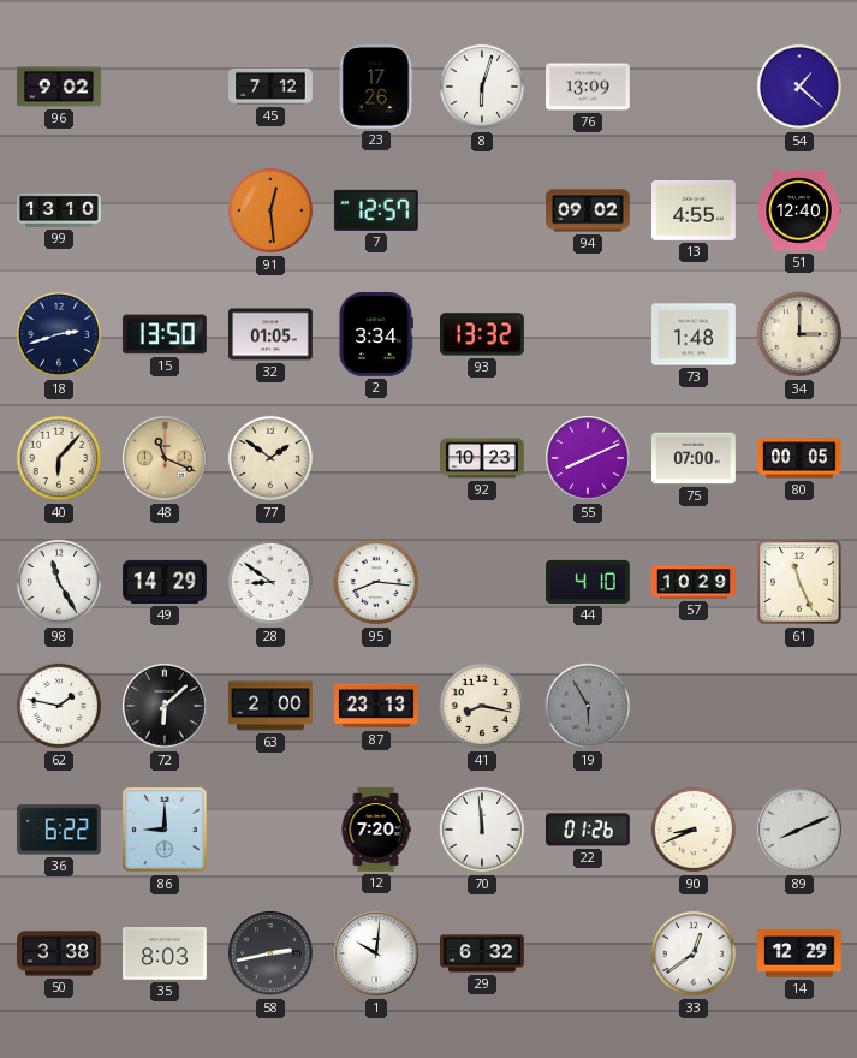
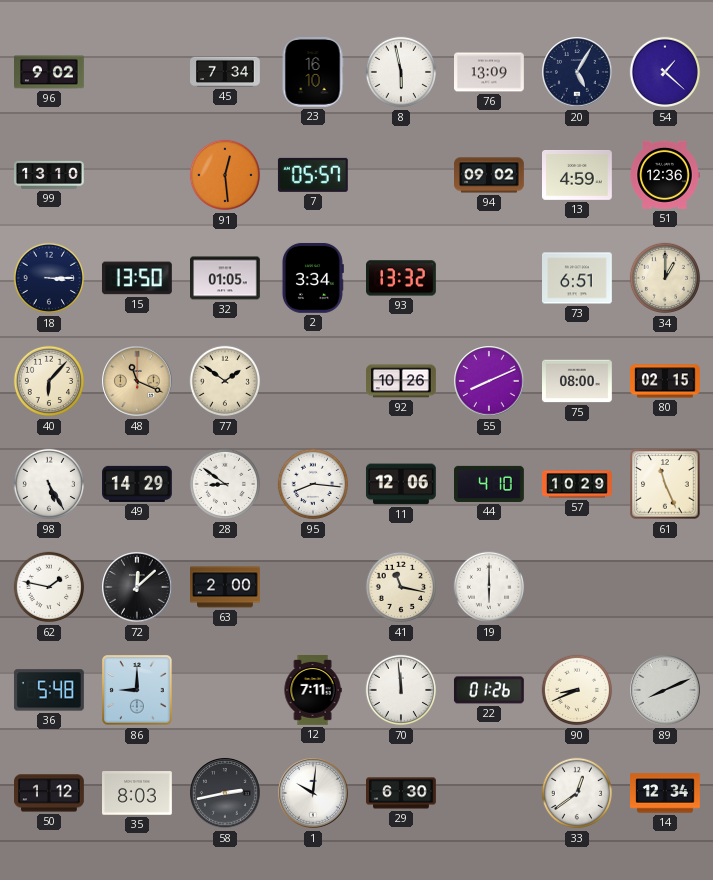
45: 7:12 -> 7:34
23: 17:26 -> 16:10
8: 6:03 -> 5:58
20: none -> 5:05
7: 12:57 -> 05:57
13: 4:55 -> 4:59
51: 12:40 -> 12:36
18: 2:42 -> 3:15
73: 1:48 -> 6:51
34: 3:00 -> 1:00
92: 10:23 -> 10:26
75: 07:00 -> 08:00
80: 00:05 -> 02:15
98: 11:25 -> 5:25
11: none -> 12:06
72: 6:08 -> 12:08
87: 23:13 -> none
41: 8:17 -> 11:17
19: 5:55 -> 6:00
19 dial: grey -> white
36: 6:22 -> 5:48
12: 7:20 -> 7:11
50: 3:38 -> 1:12
29: 6:32 -> 6:30
14: 12:29 -> 12:34
